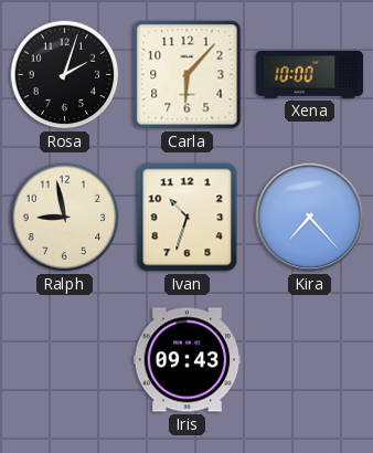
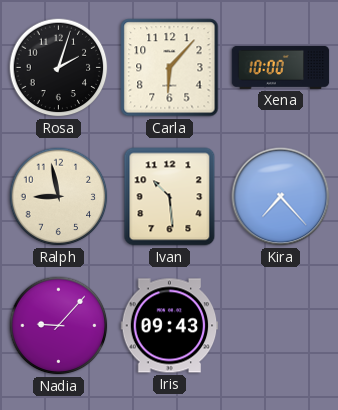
Ivan: 10:33 -> 10:29
Nadia: none -> 9:07
